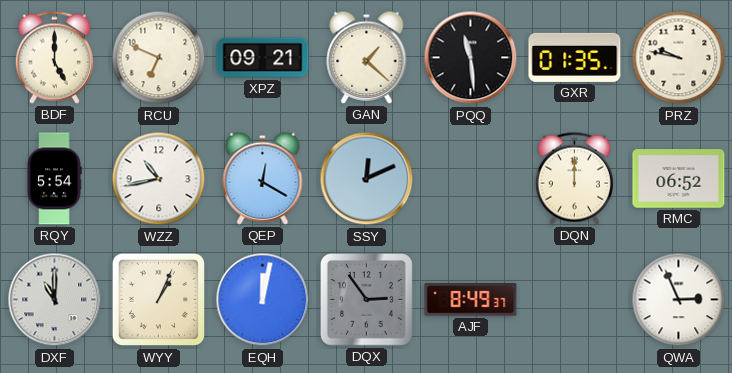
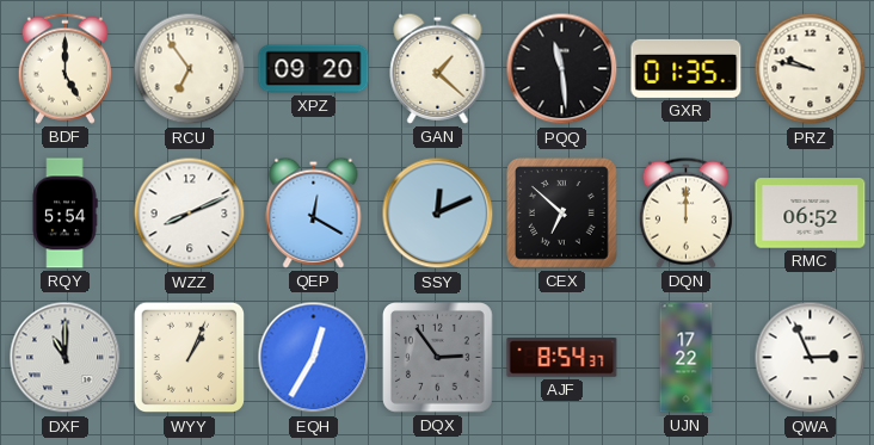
RCU: 6:49 -> 6:54
XPZ: 09:21 -> 09:20
WZZ: 10:43 -> 8:11
CEX: none -> 6:52
EQH: 12:02 -> 12:35
AJF: 8:49 -> 8:54
UJN: none -> 17:22
